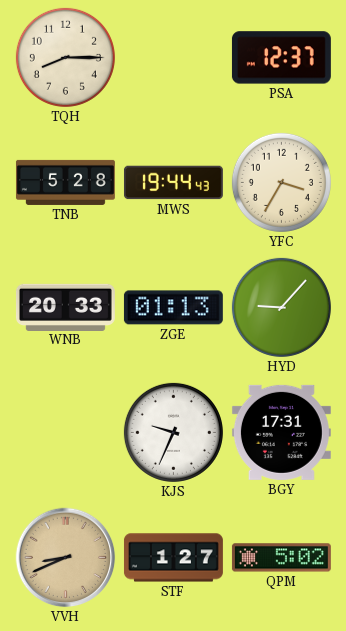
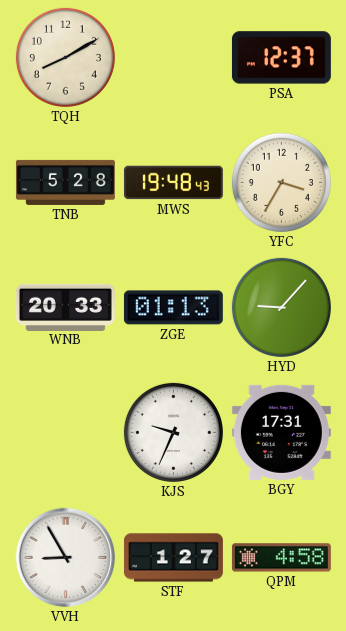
TQH: 8:15 -> 8:10
MWS: 19:44 -> 19:48
VVH: 8:41 -> 8:55
VVH dial: champagne -> white
QPM: 5:02 -> 4:58
